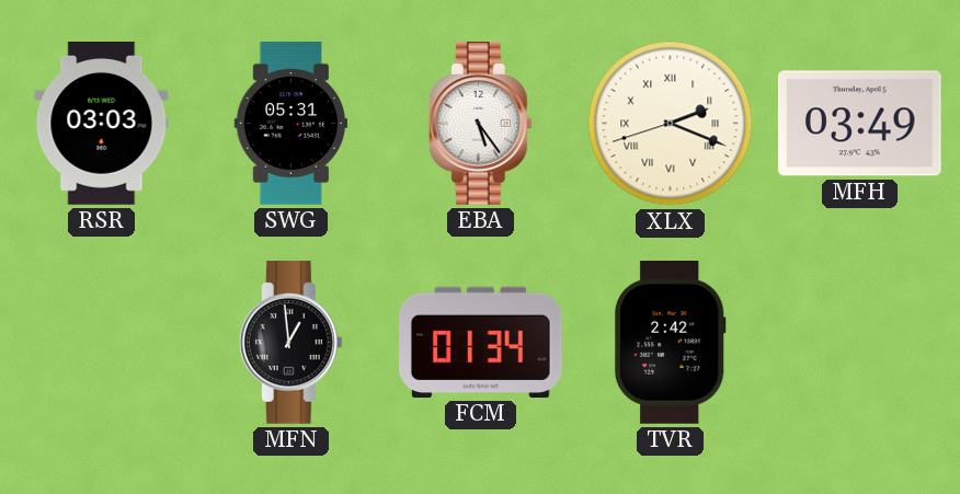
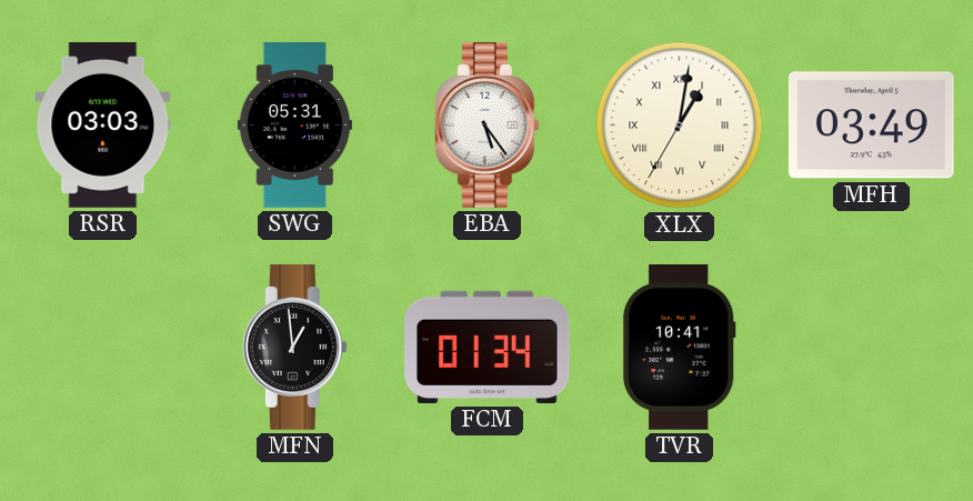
XLX: 2:18 -> 1:01
TVR: 2:42 -> 10:41
